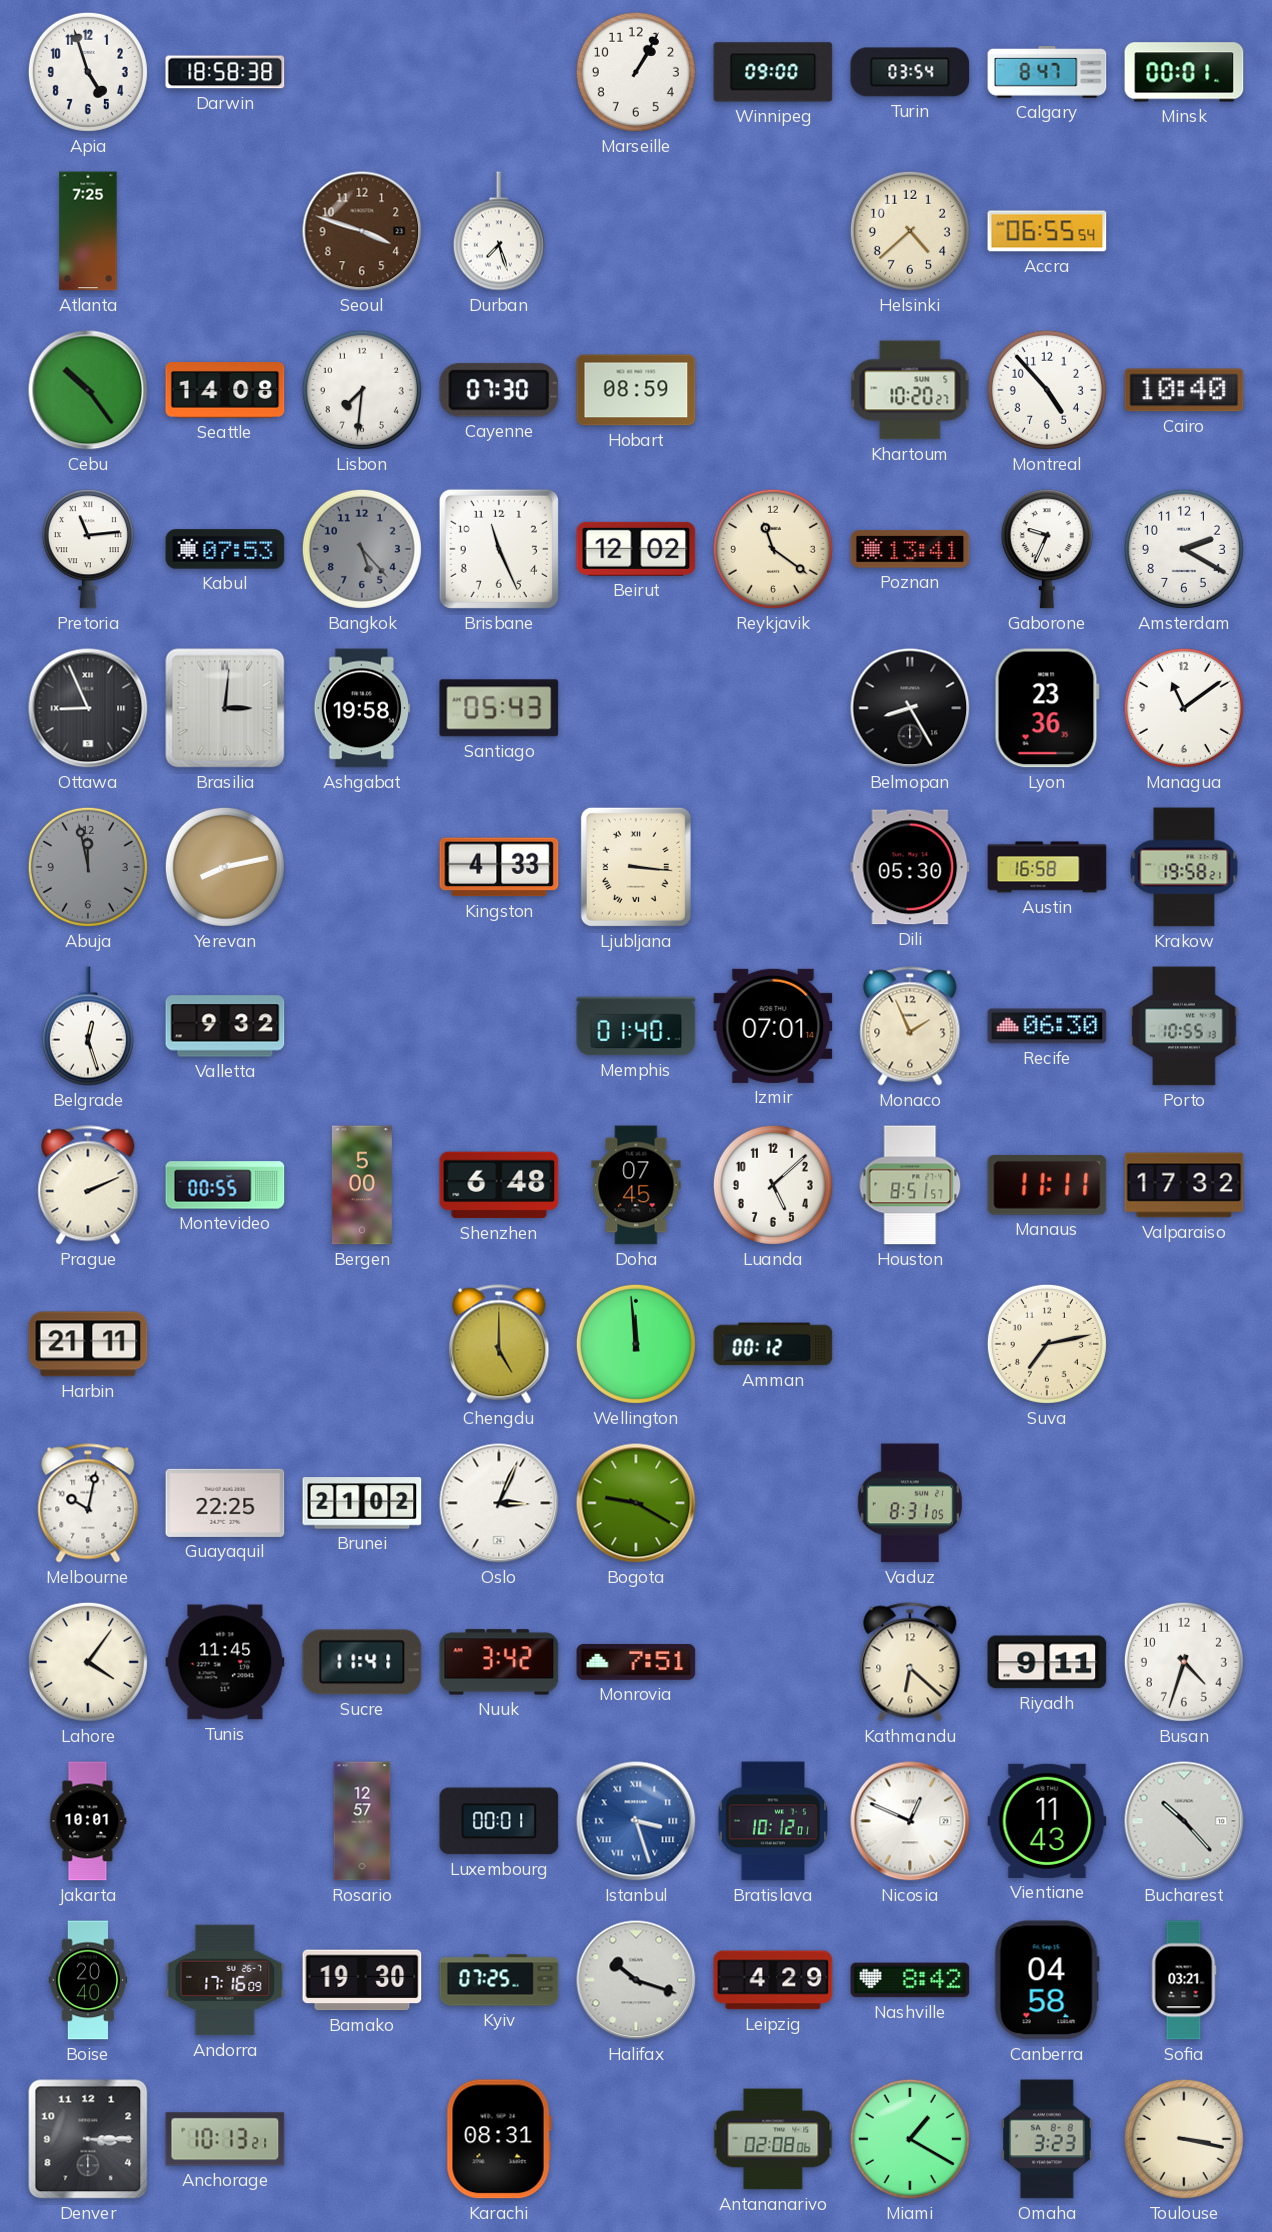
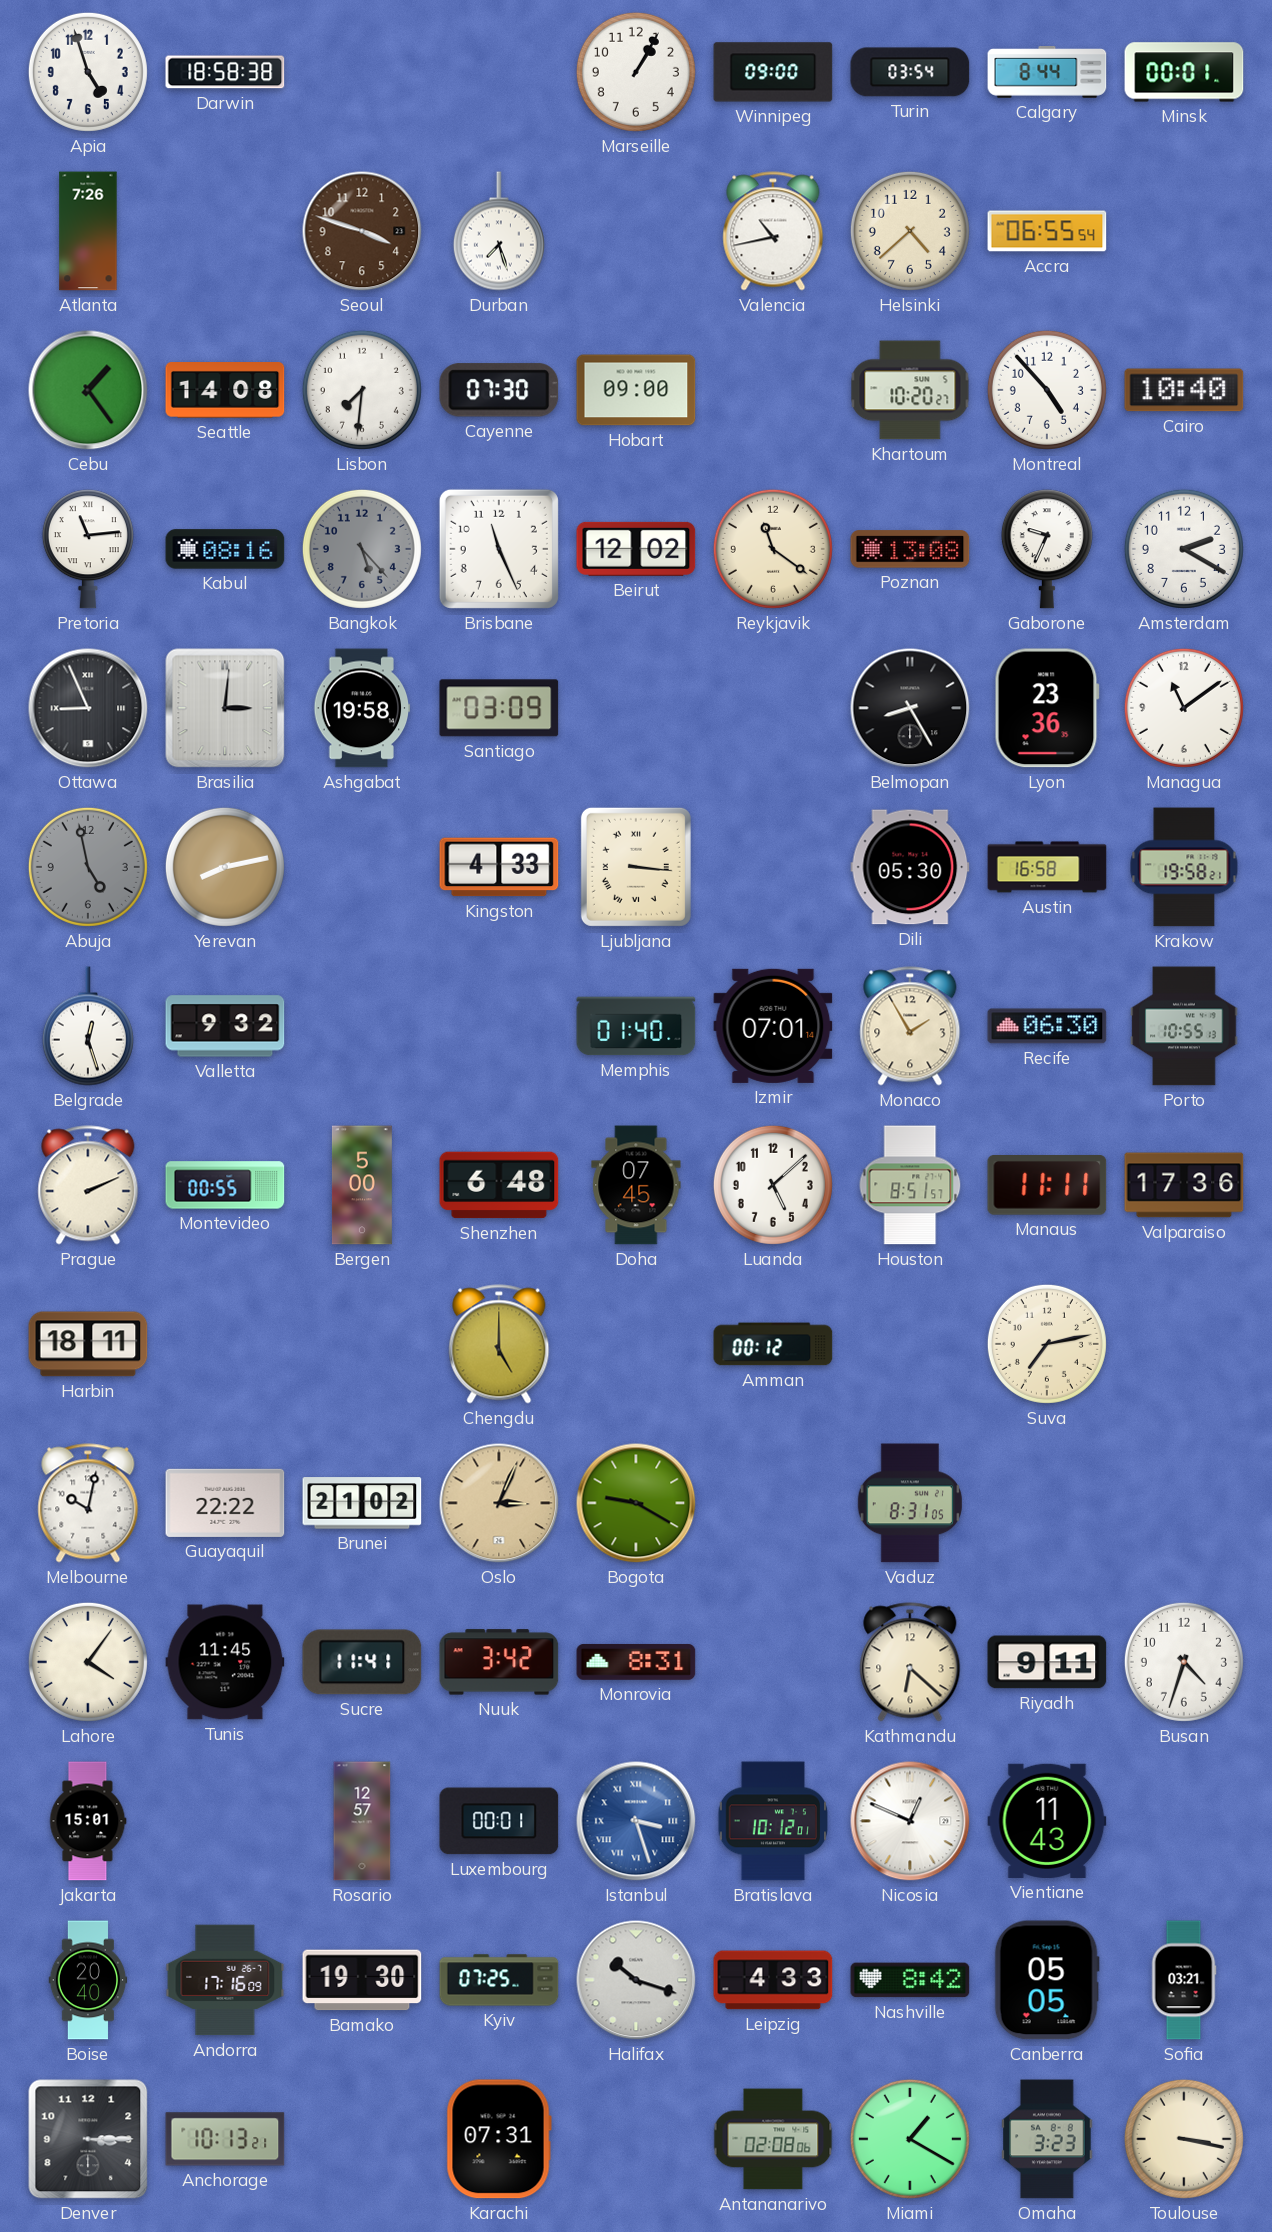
Calgary: 8:47 -> 8:44
Atlanta: 7:25 -> 7:26
Valencia: none -> 10:43
Cebu: 10:24 -> 1:24
Hobart: 08:59 -> 09:00
Kabul: 07:53 -> 08:16
Poznan: 13:41 -> 13:08
Santiago: 05:43 -> 03:09
Abuja: 11:58 -> 4:58
Monaco: 1:56 -> 1:55
Valparaiso: 17:32 -> 17:36
Harbin: 21:11 -> 18:11
Wellington: 11:59 -> none
Guayaquil: 22:25 -> 22:22
Oslo dial: white -> champagne
Monrovia: 7:51 -> 8:31
Jakarta: 10:01 -> 15:01
Bucharest: 10:23 -> none
Leipzig: 4:29 -> 4:33
Canberra: 04:58 -> 05:05
Karachi: 08:31 -> 07:31
